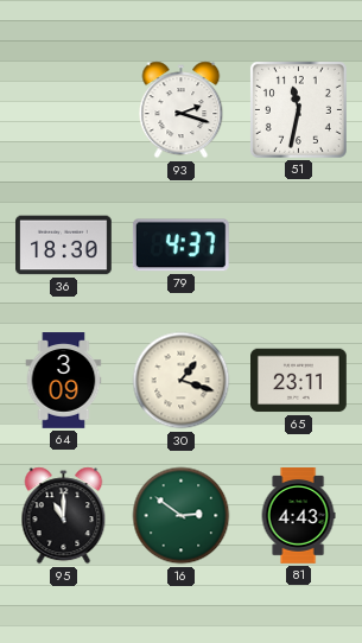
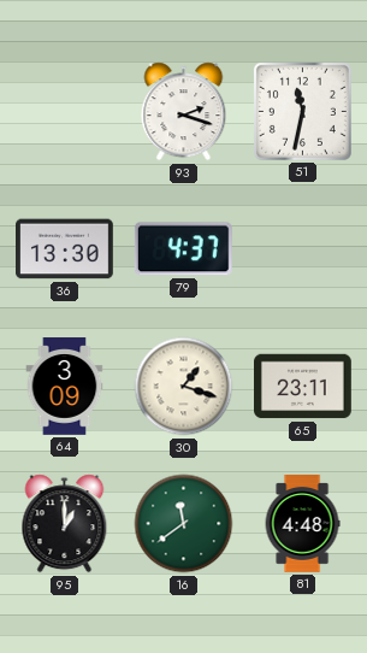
36: 18:30 -> 13:30
95: 11:00 -> 1:00
16: 2:51 -> 11:39
81: 4:43 -> 4:48
